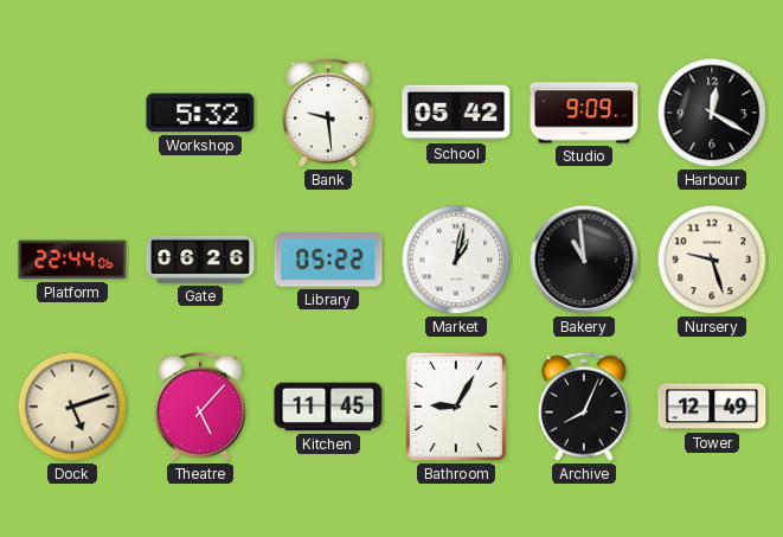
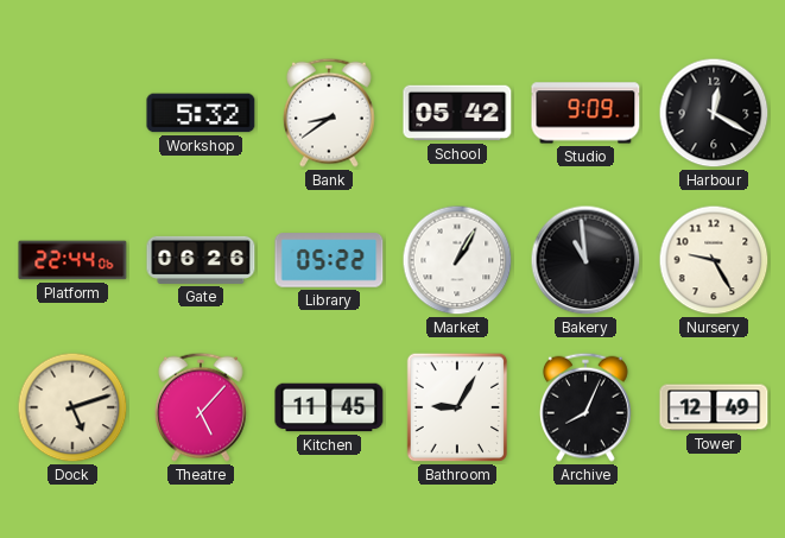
Bank: 9:29 -> 8:39
Market: 1:02 -> 1:05
Nursery: 9:27 -> 9:25
